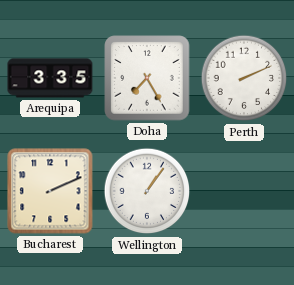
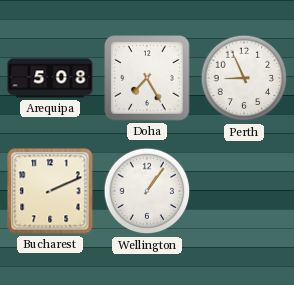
Arequipa: 3:35 -> 5:08
Perth: 2:11 -> 8:56
